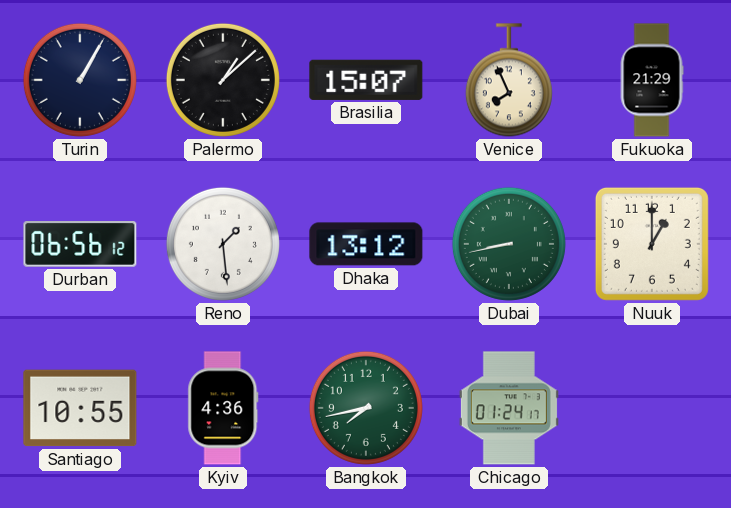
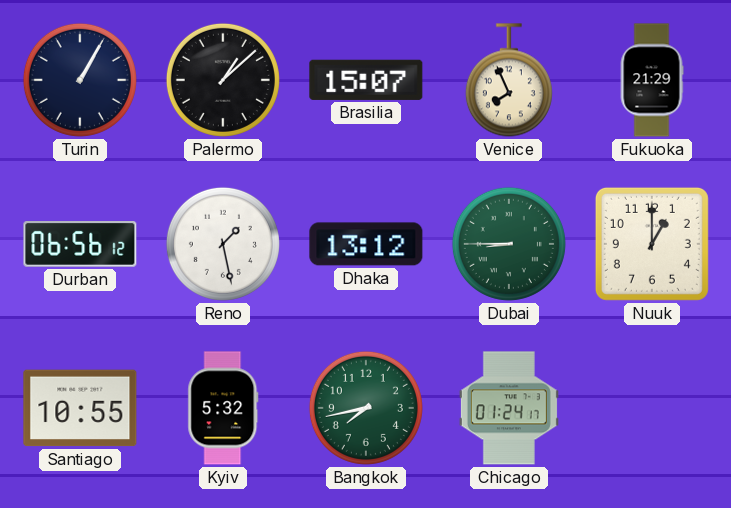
Reno: 1:29 -> 1:28
Dubai: 8:43 -> 8:45
Kyiv: 4:36 -> 5:32
